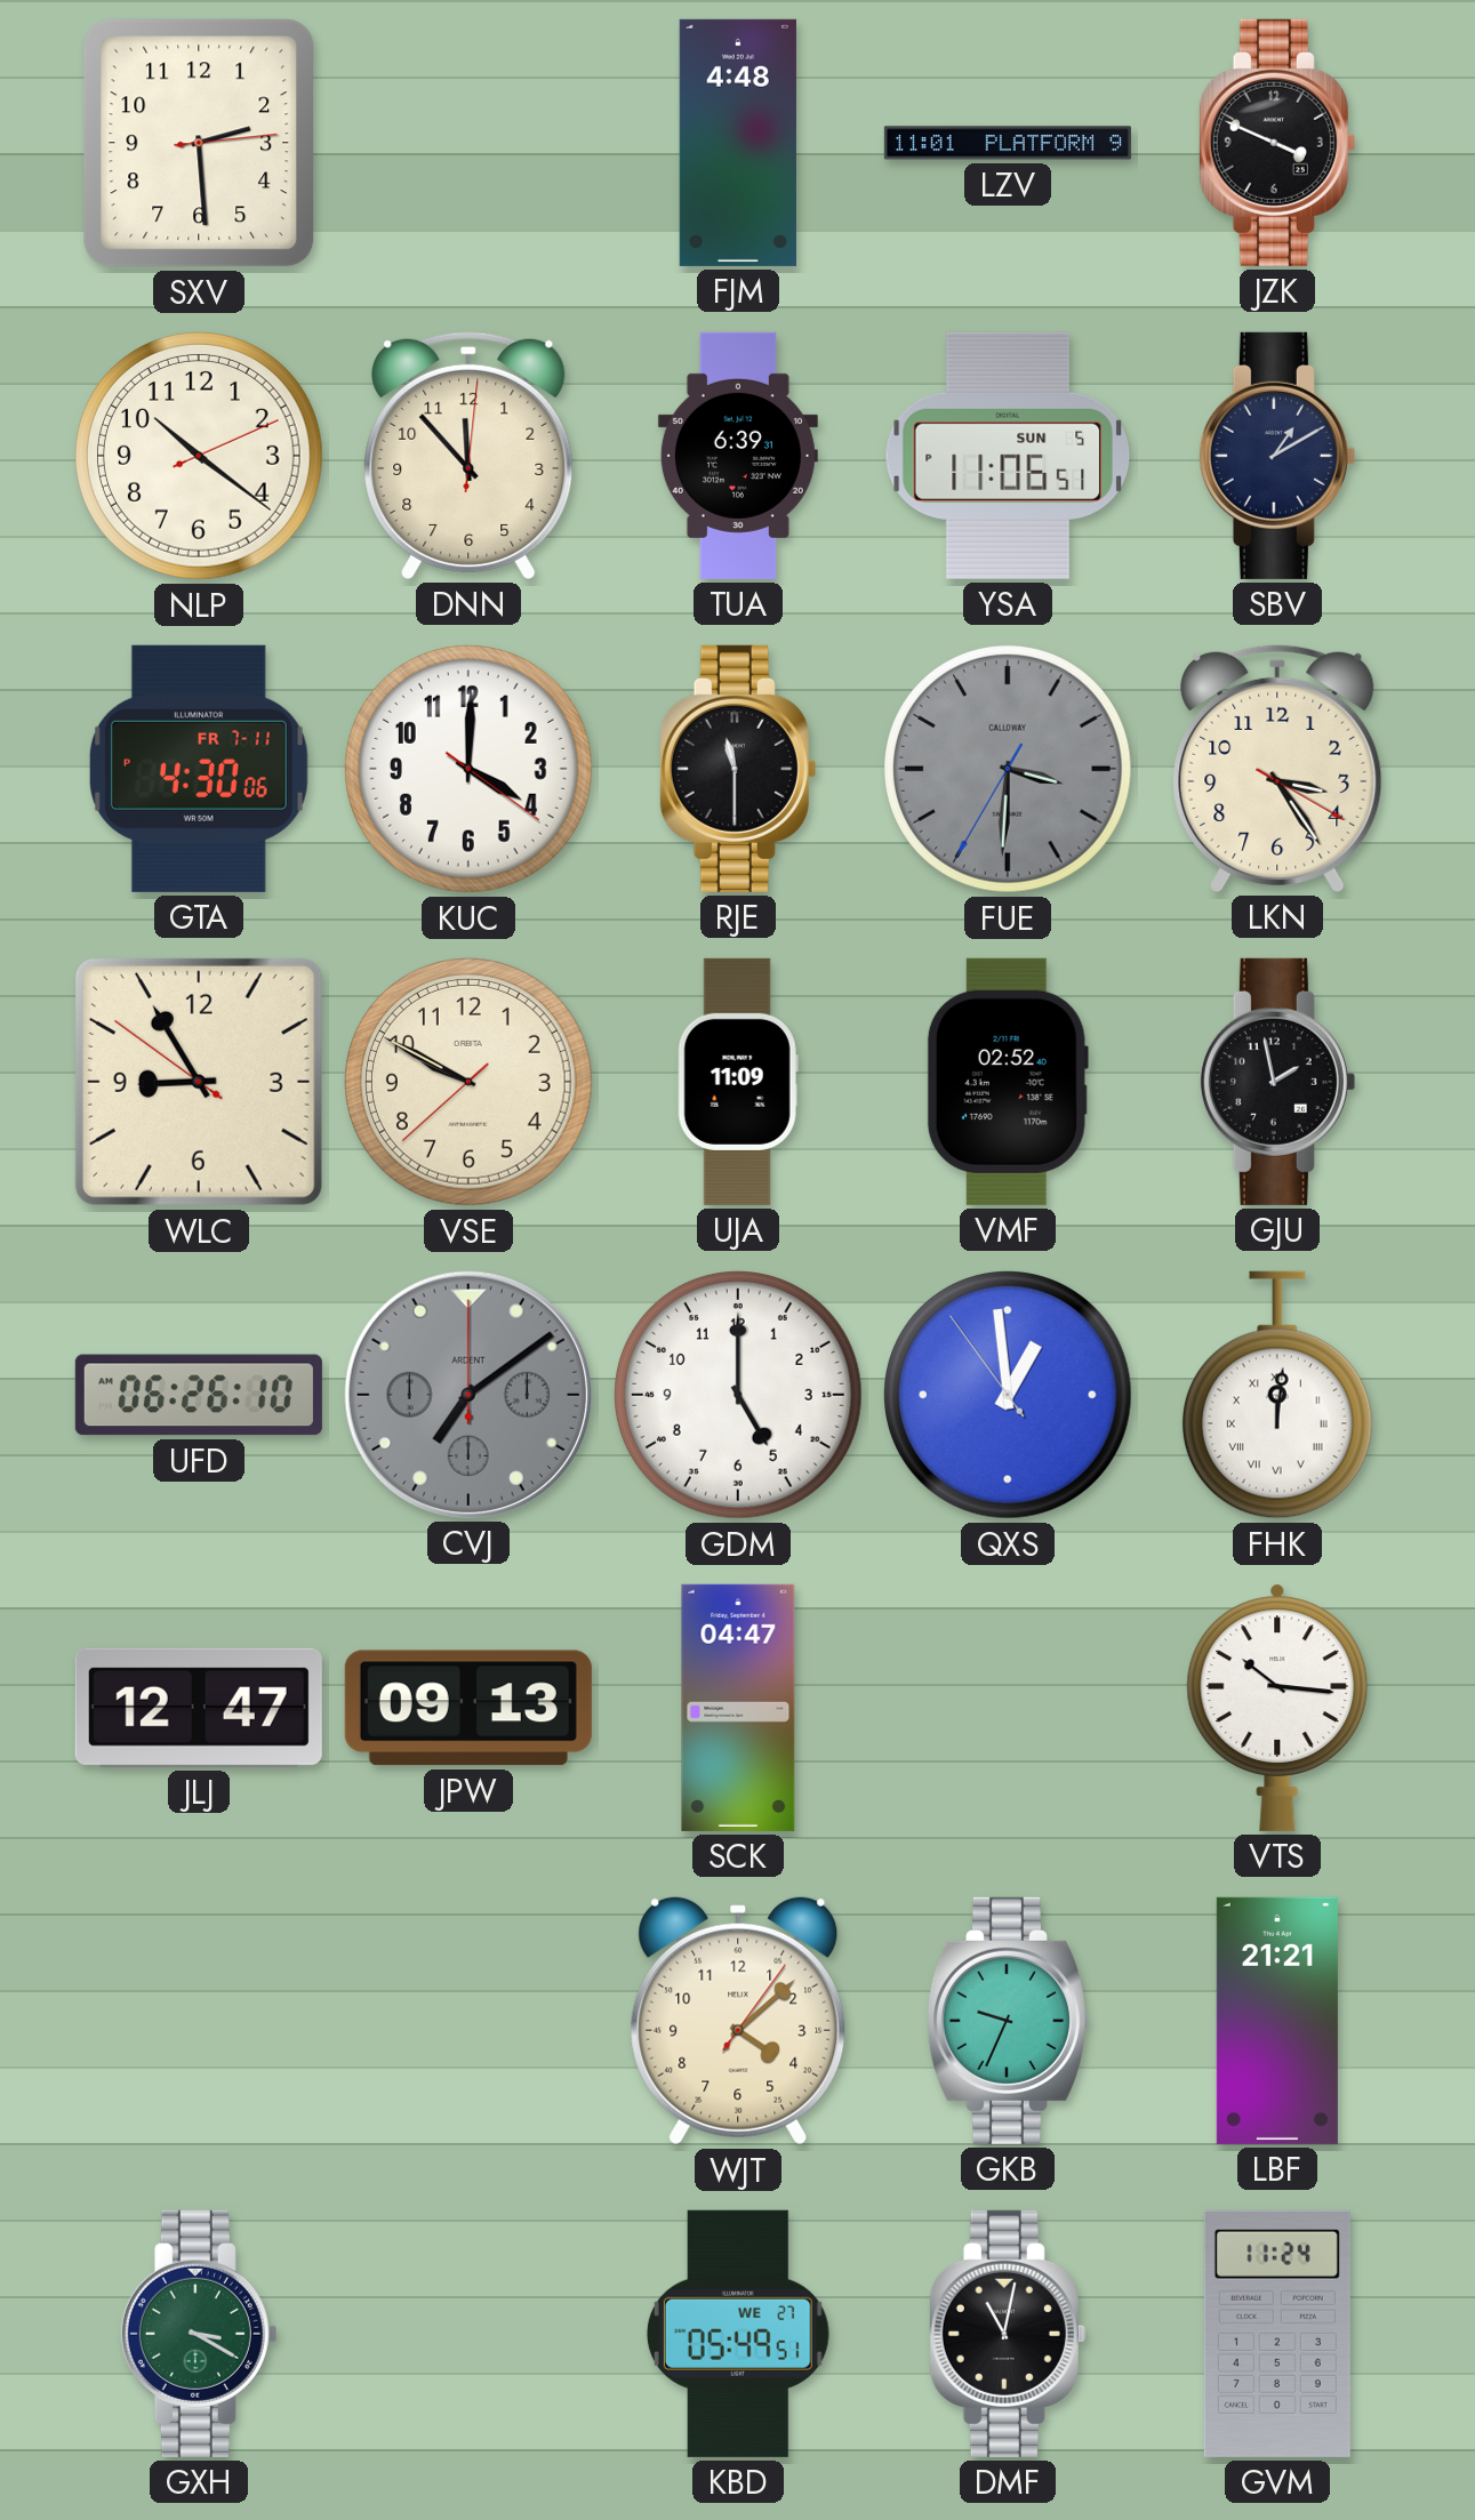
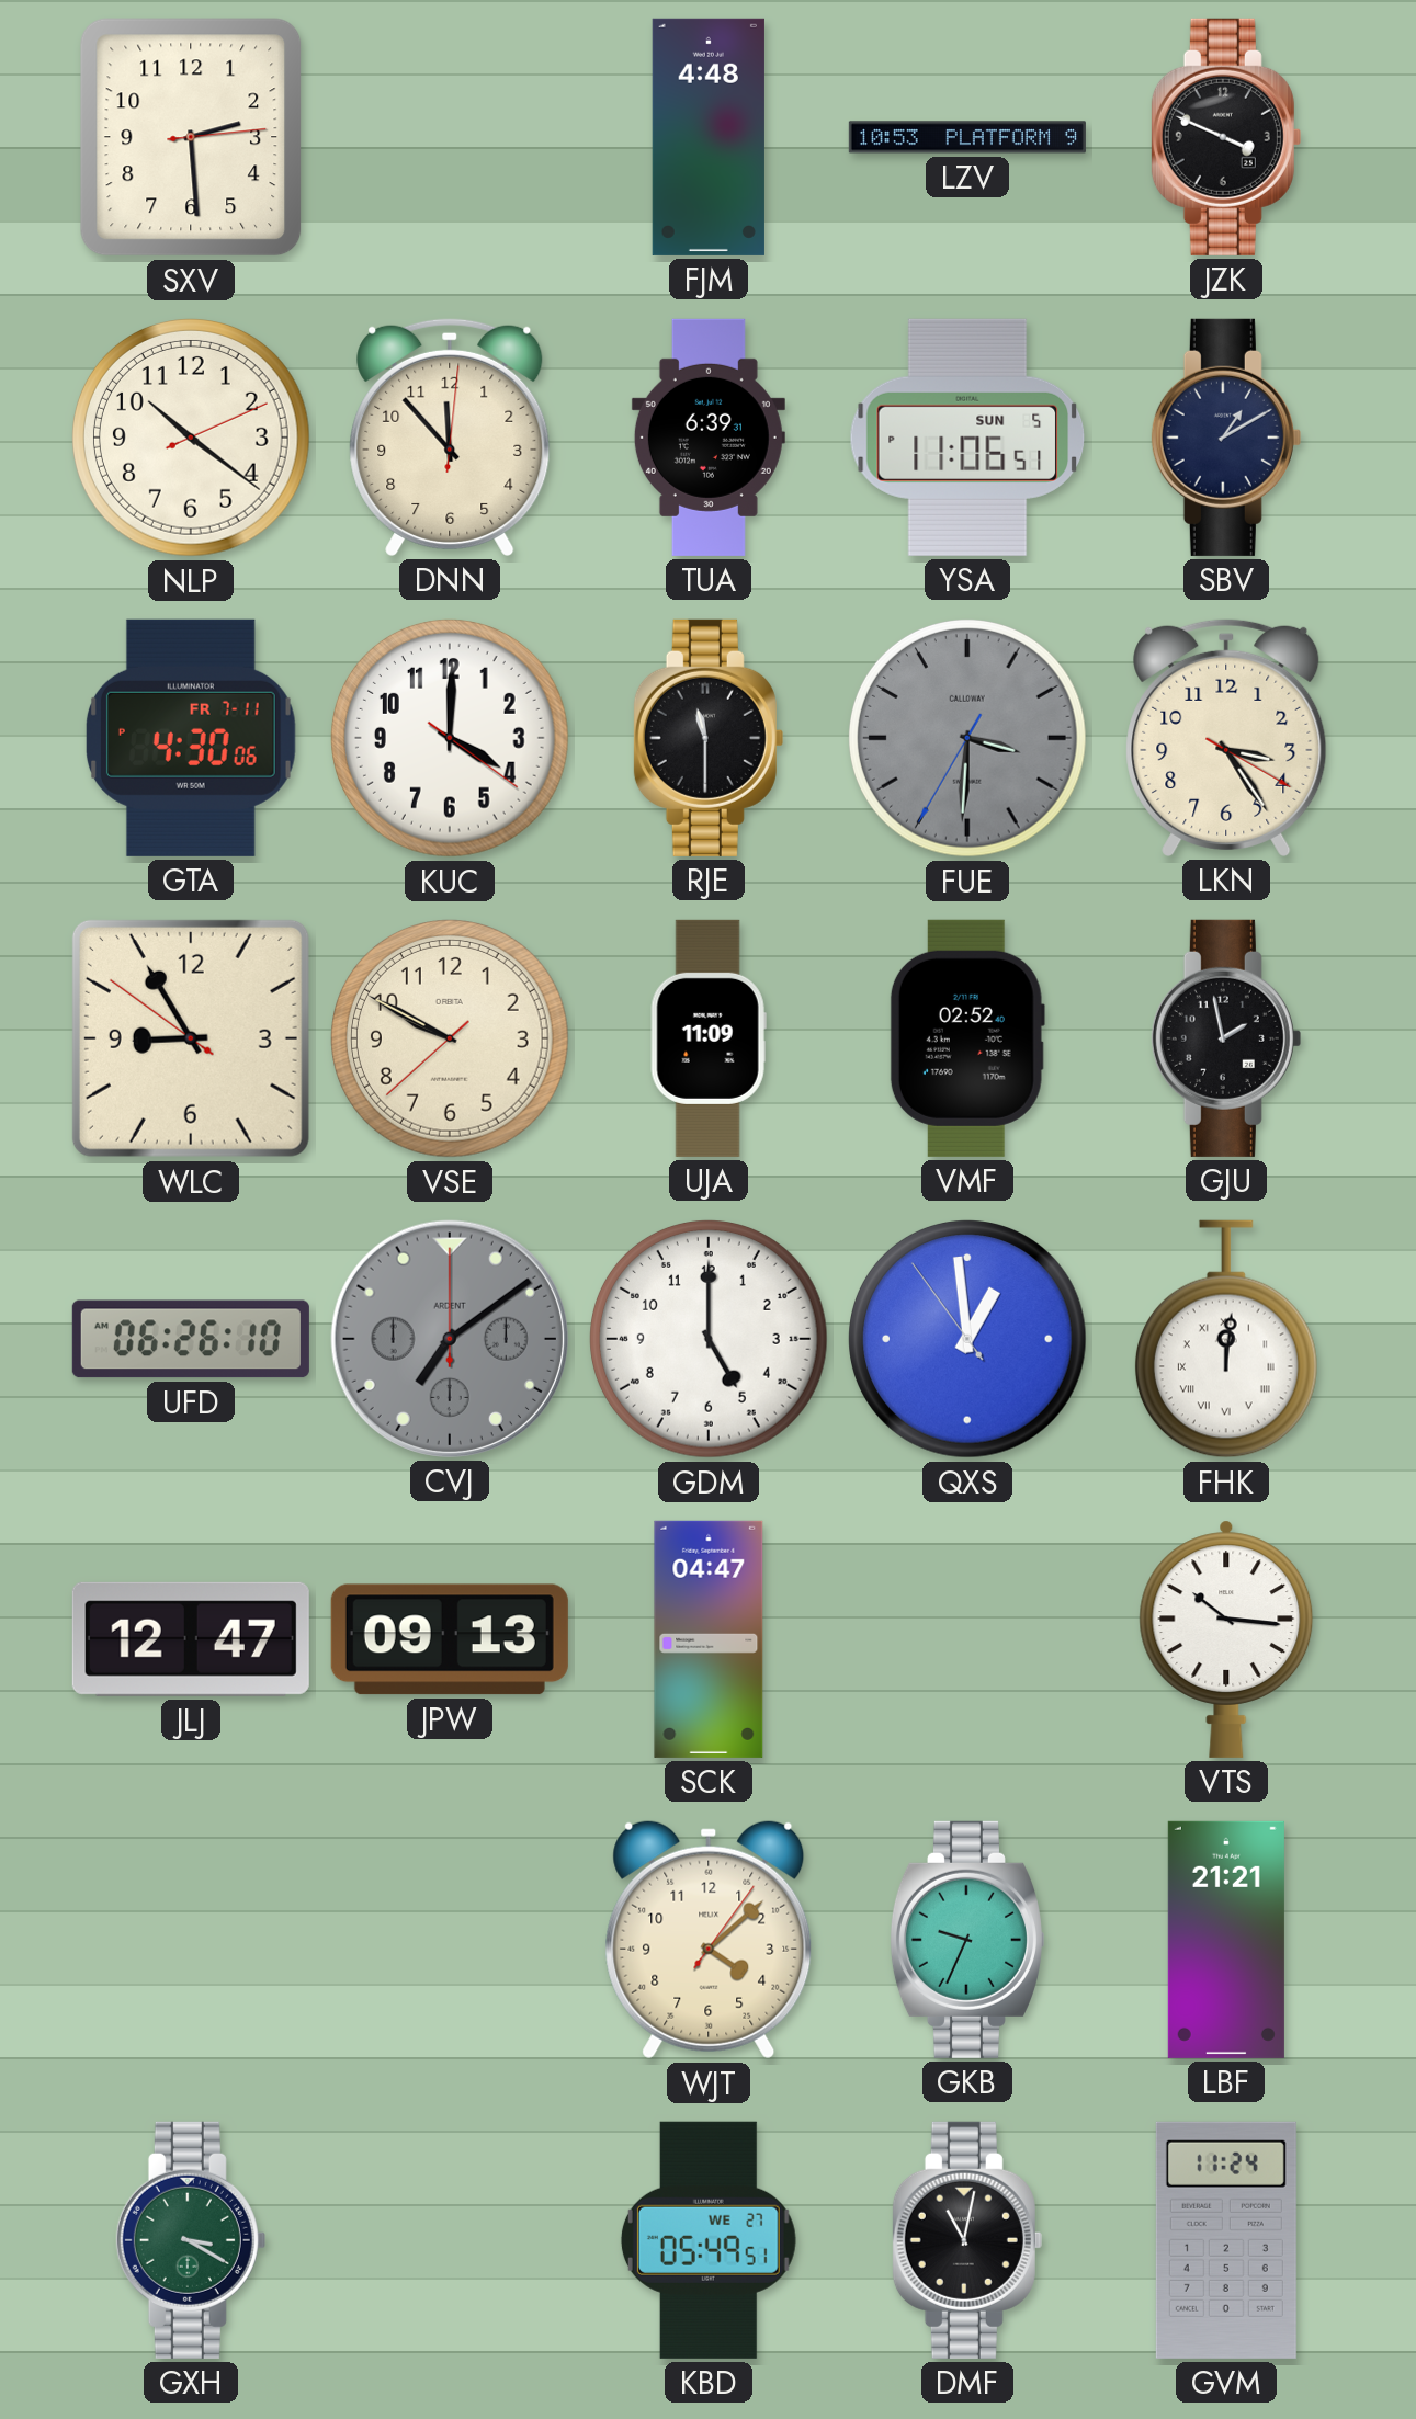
LZV: 11:01 -> 10:53
